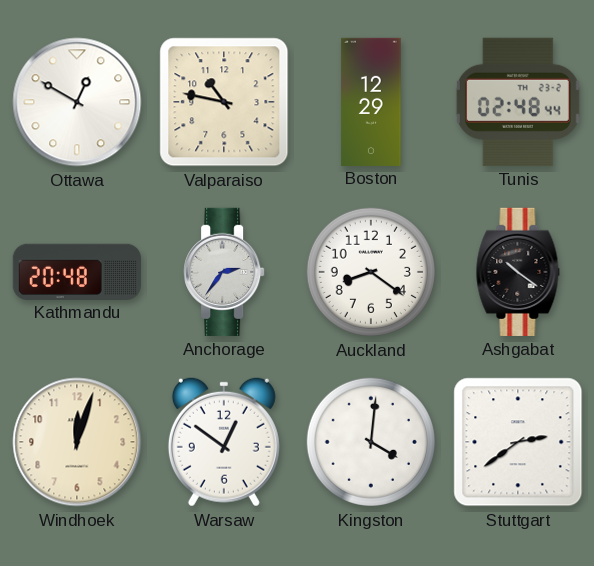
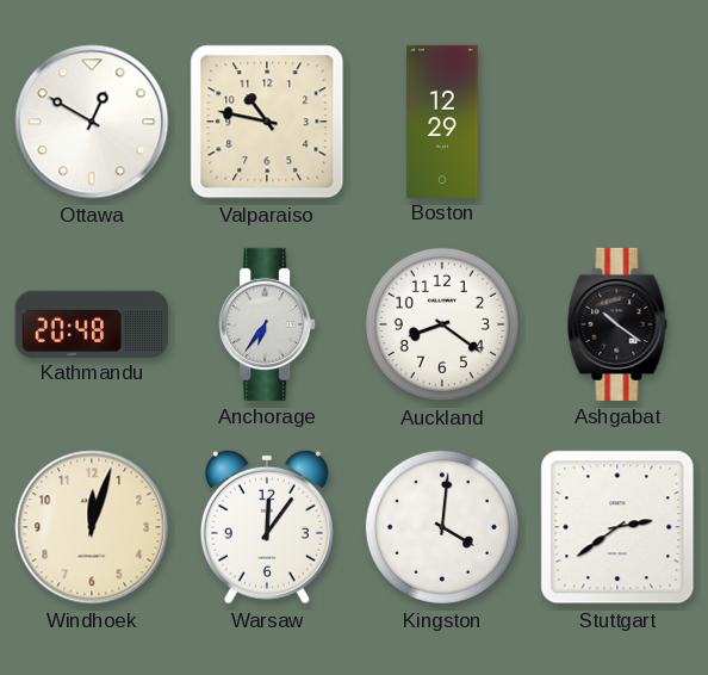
Tunis: 02:48 -> none
Anchorage: 2:36 -> 6:36
Warsaw: 12:51 -> 12:06
